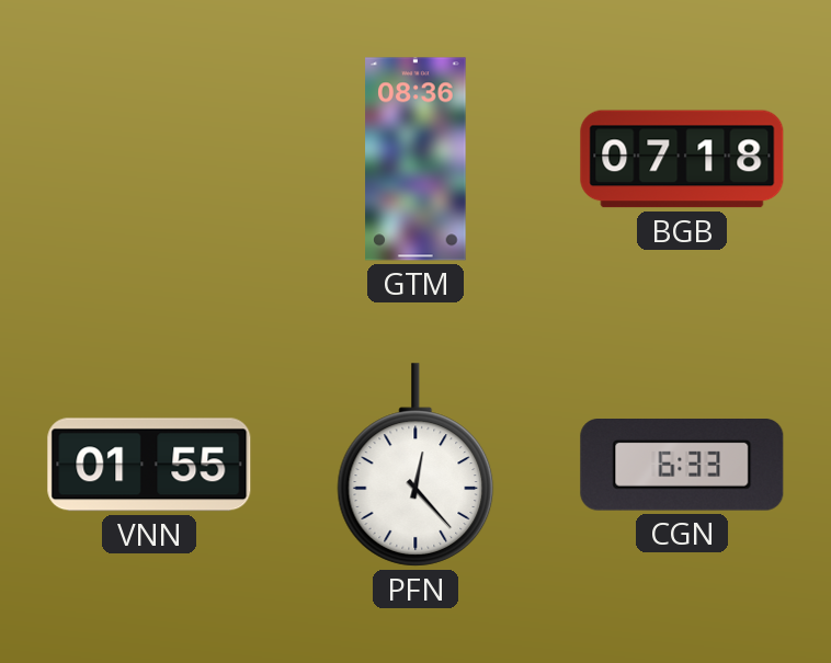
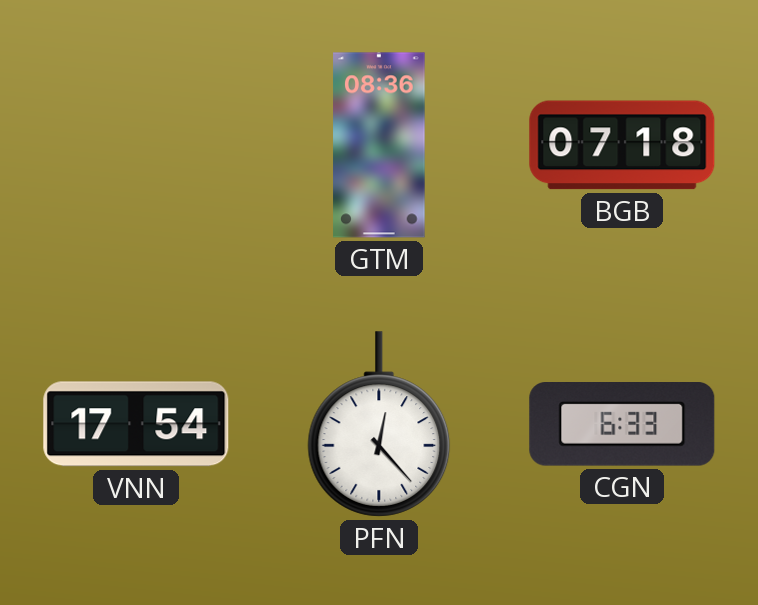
VNN: 01:55 -> 17:54
